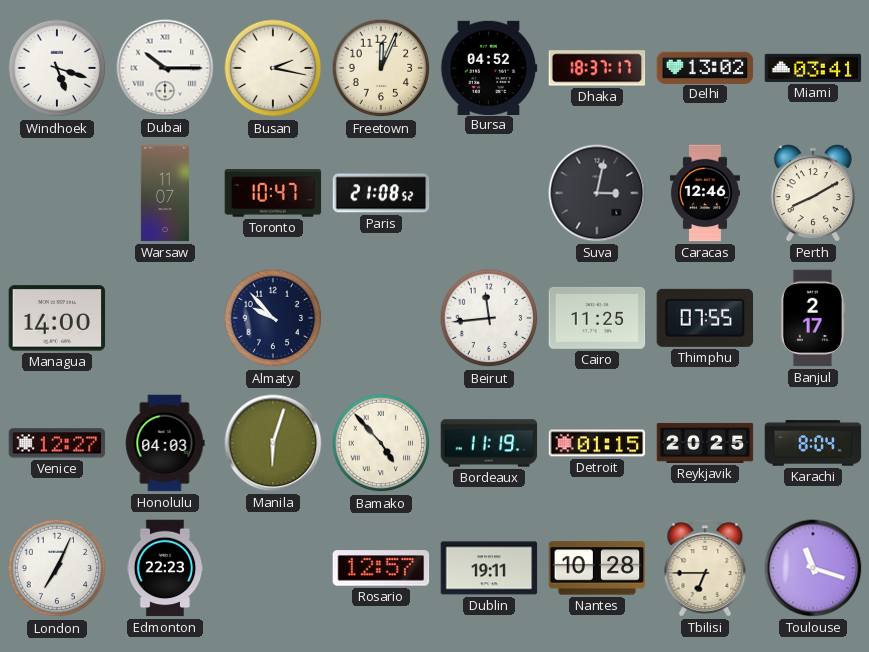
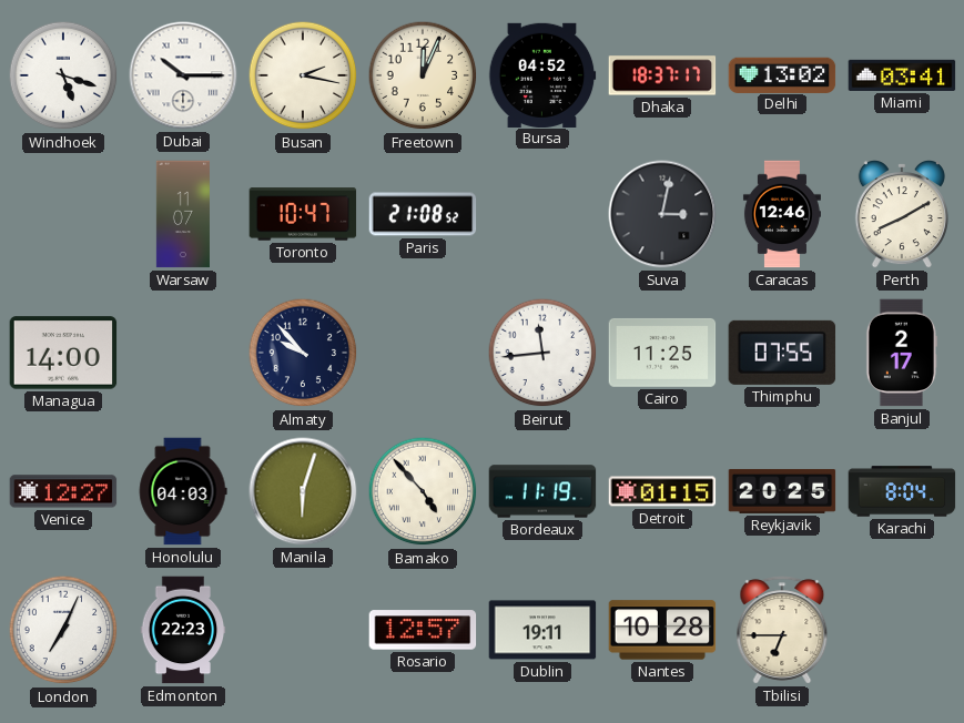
Toulouse: 11:18 -> none
